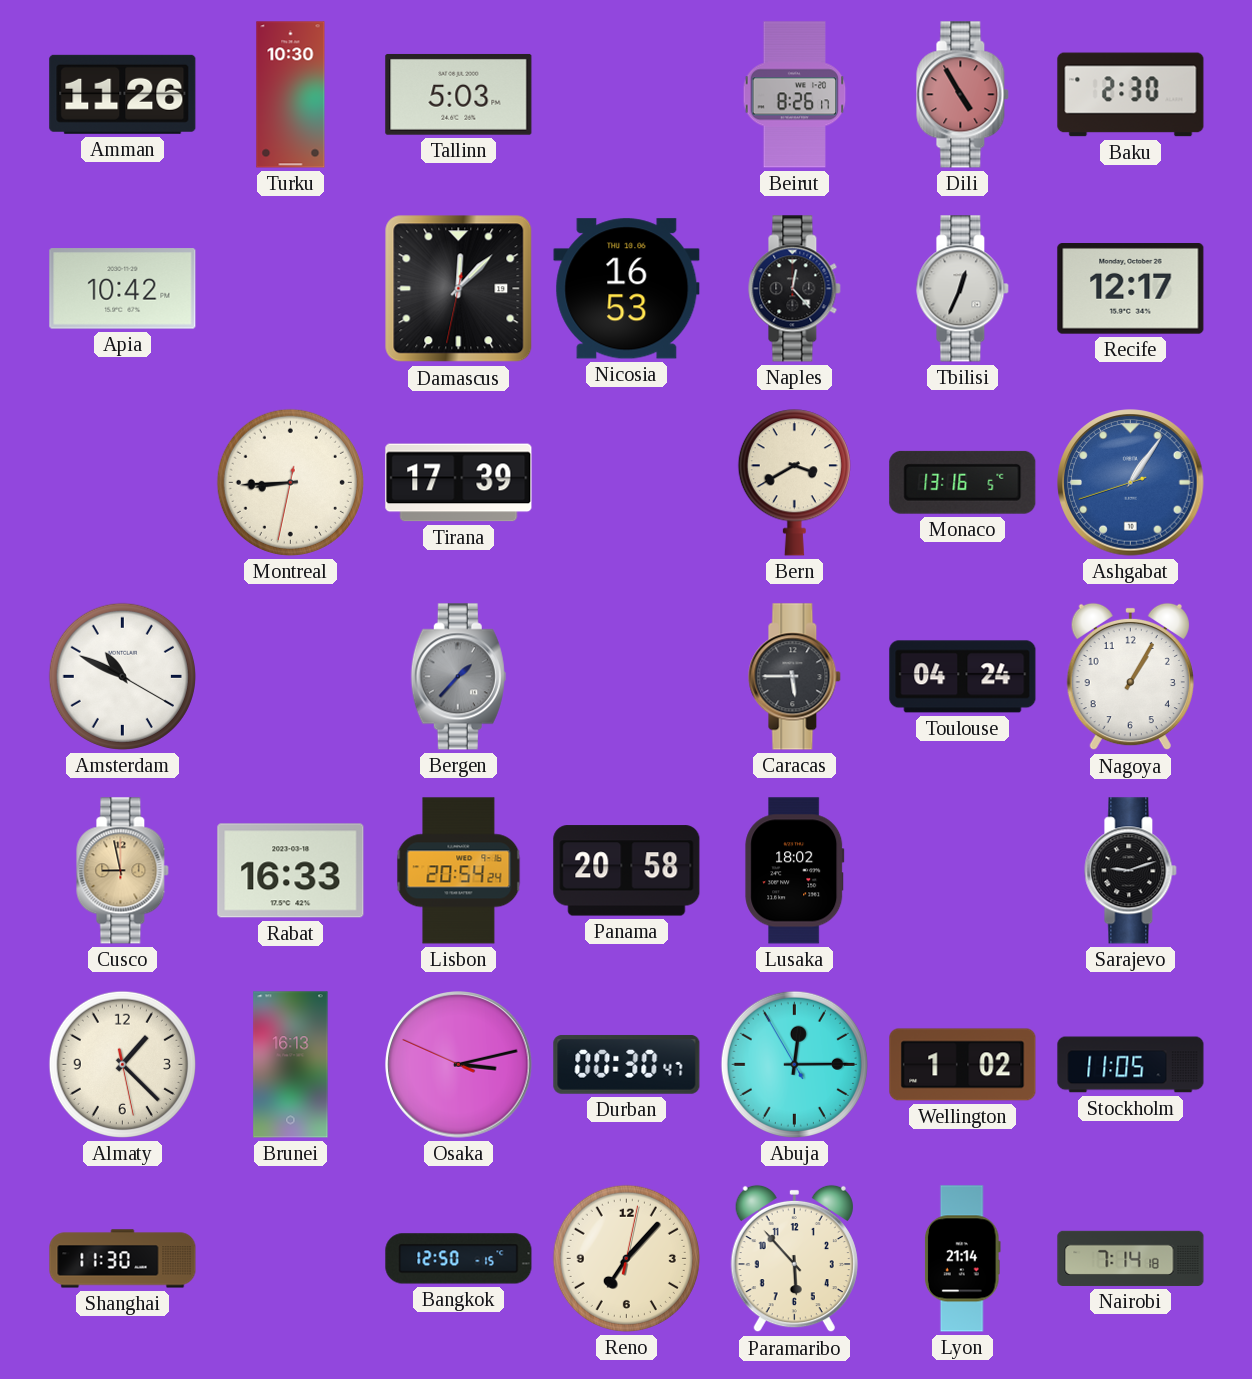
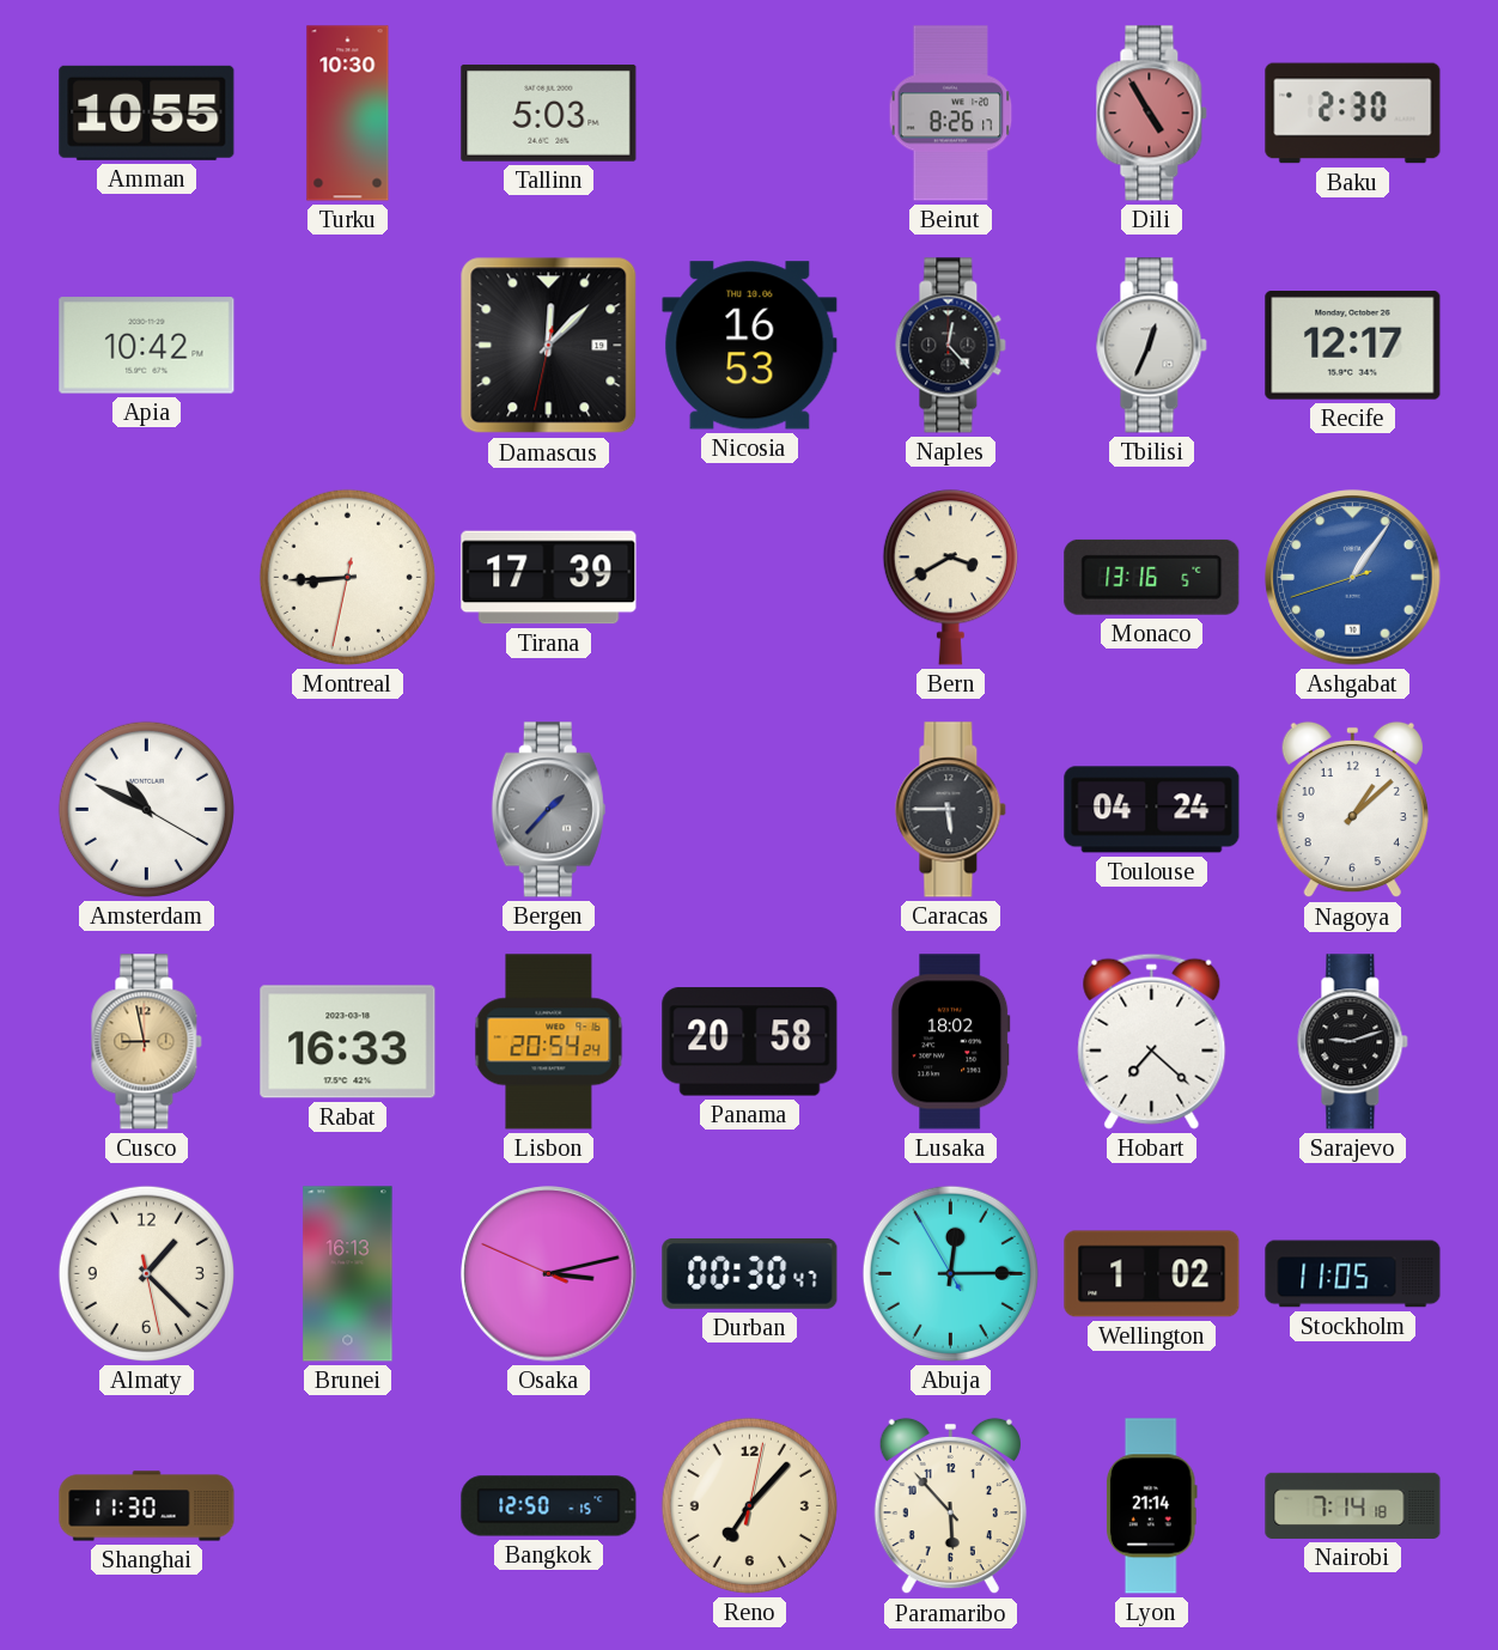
Amman: 11:26 -> 10:55
Nagoya: 1:05 -> 1:08
Hobart: none -> 7:22
